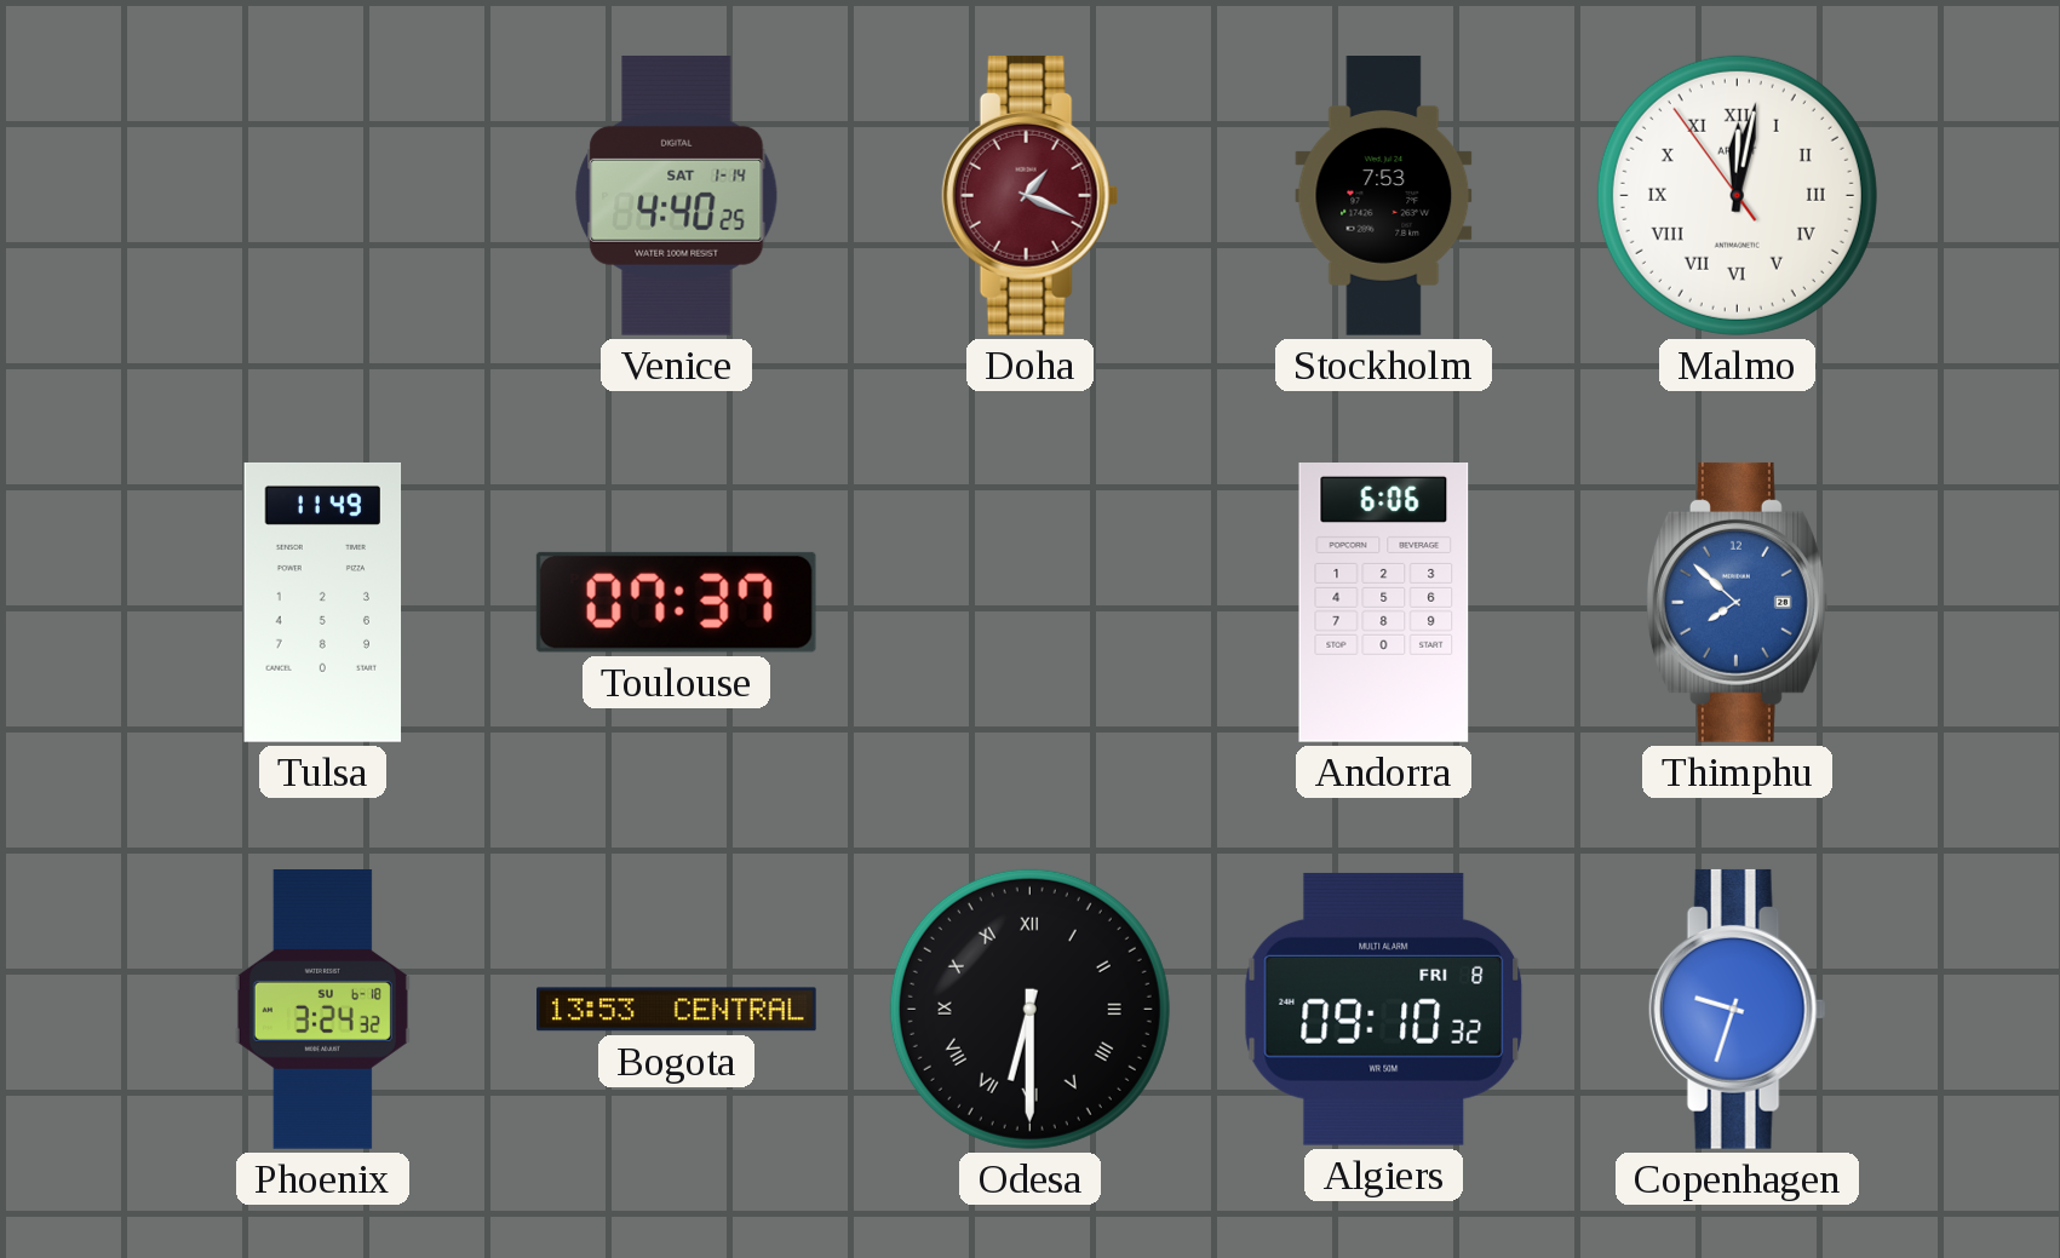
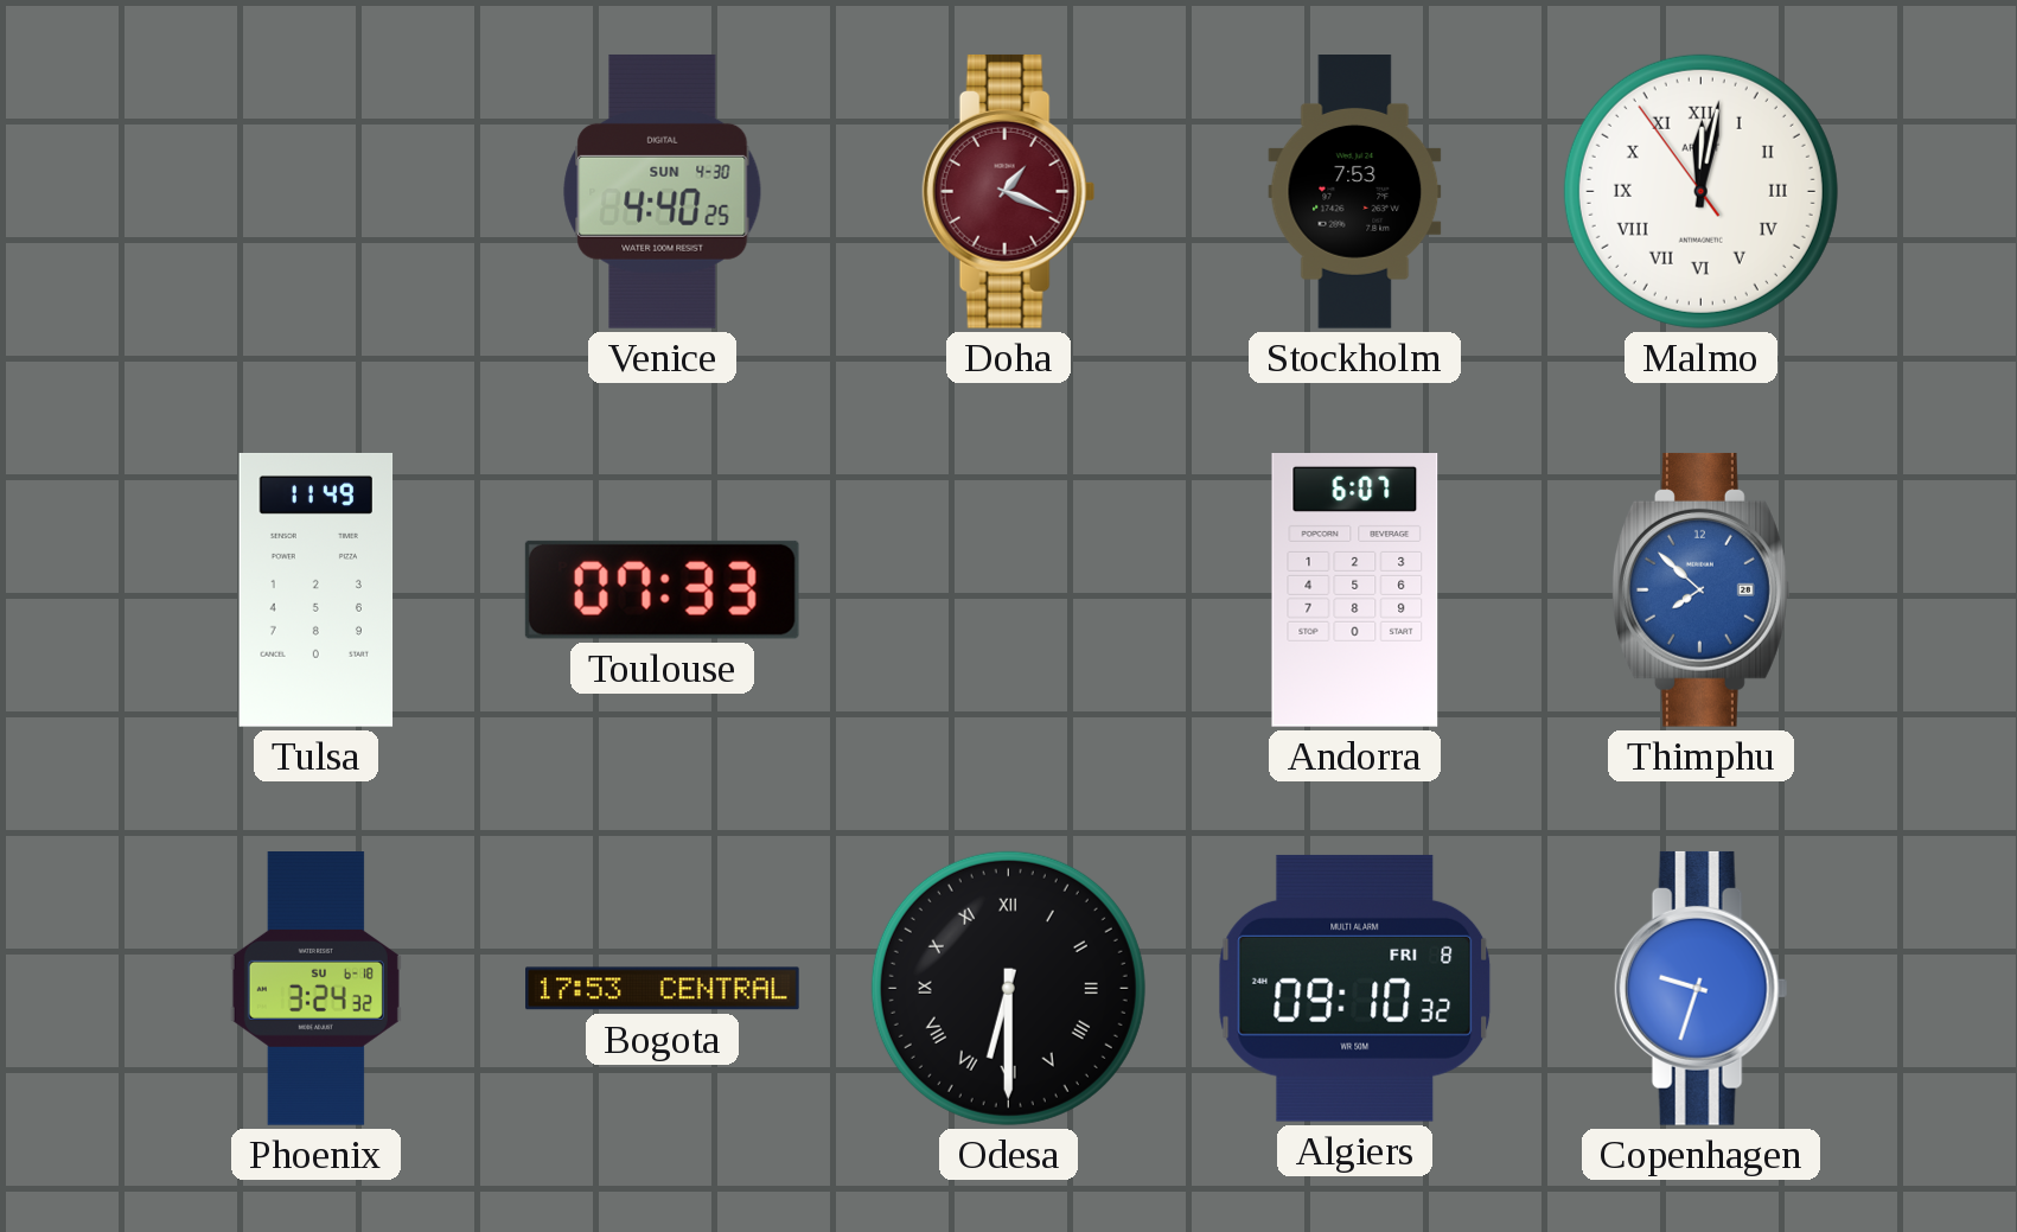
Venice date: SAT 1-14 -> SUN 4-30
Toulouse: 07:37 -> 07:33
Andorra: 6:06 -> 6:07
Bogota: 13:53 -> 17:53
